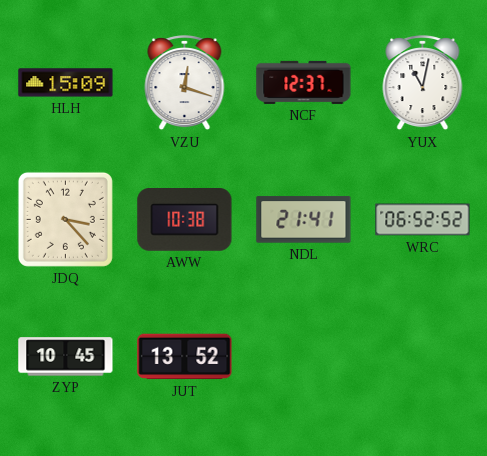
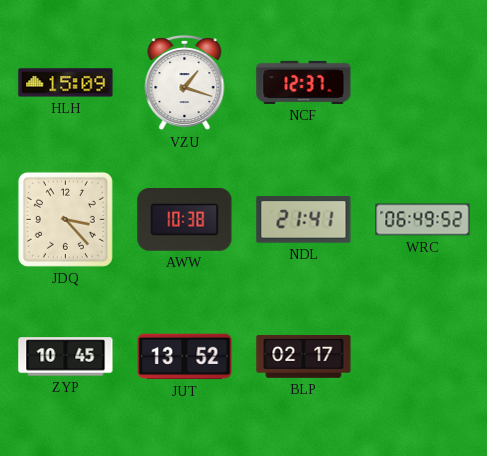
VZU: 12:18 -> 1:18
YUX: 11:02 -> none
WRC: 06:52 -> 06:49
BLP: none -> 02:17
